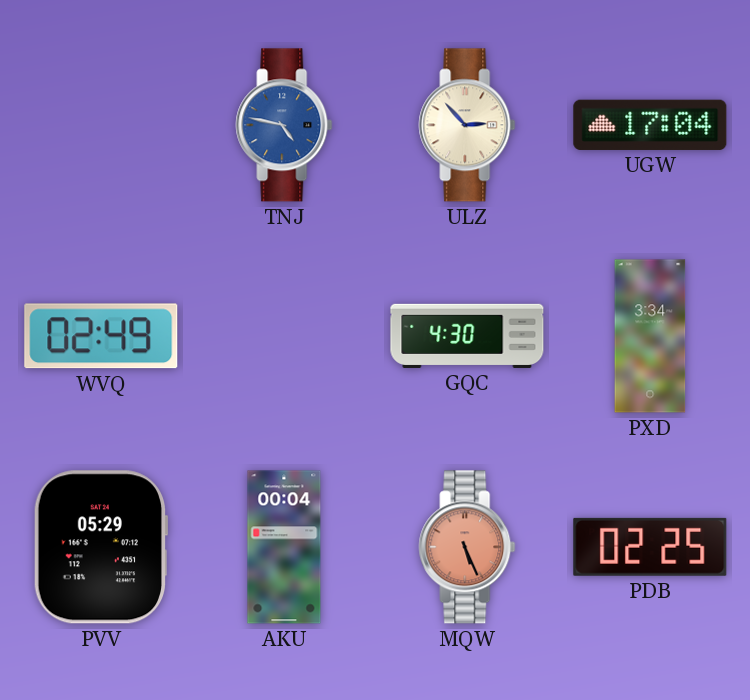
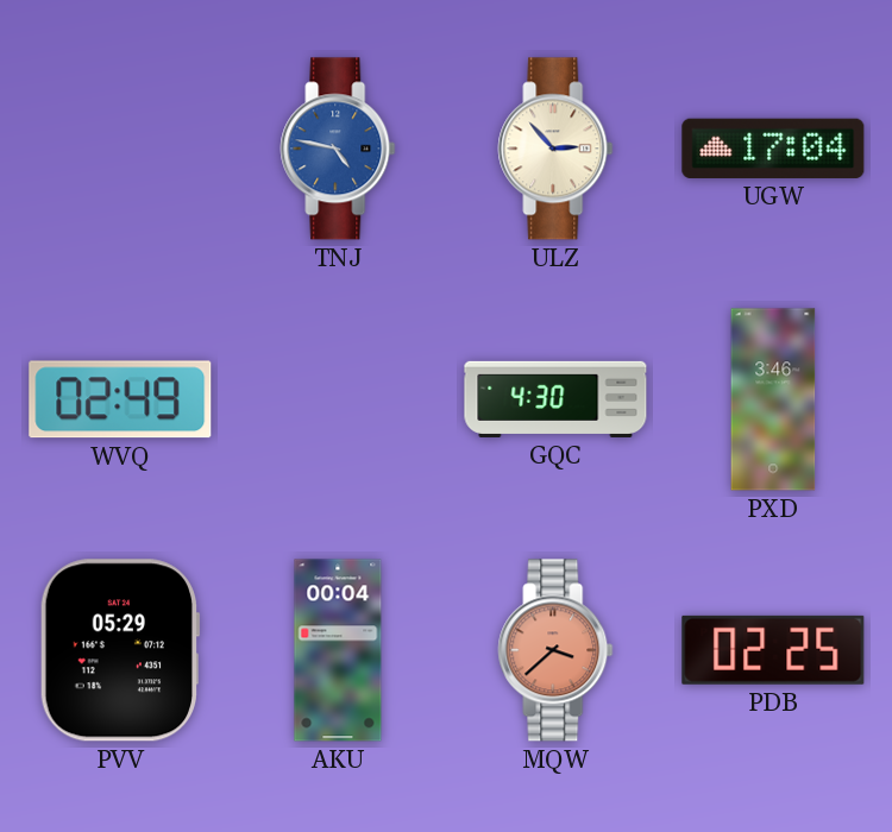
PXD: 3:34 -> 3:46
MQW: 5:26 -> 3:38
